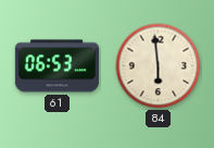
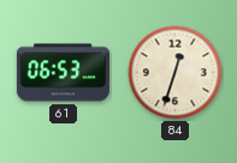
84: 5:59 -> 12:33
